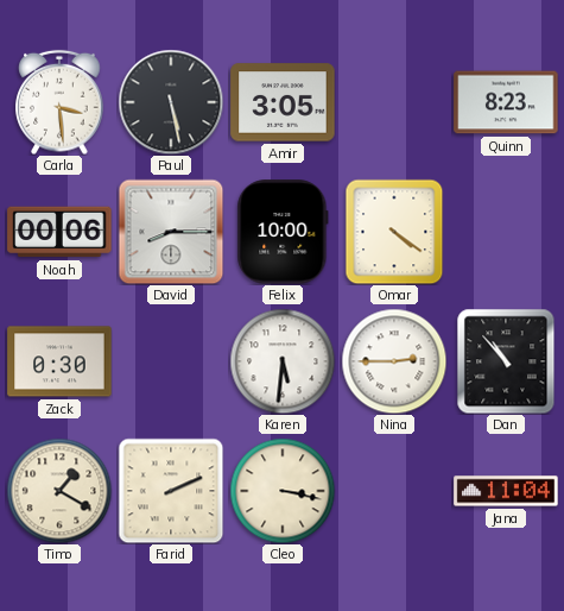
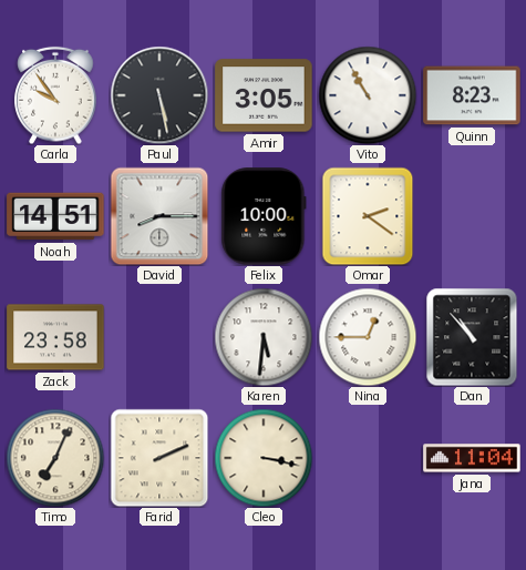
Carla: 3:29 -> 9:54
Vito: none -> 10:55
Noah: 00:06 -> 14:51
Omar: 4:21 -> 2:21
Zack: 0:30 -> 23:58
Nina: 2:45 -> 12:45
Timo: 1:20 -> 7:04
